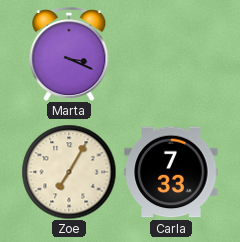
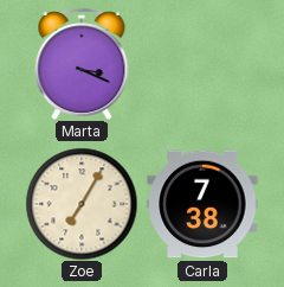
Carla: 7:33 -> 7:38
